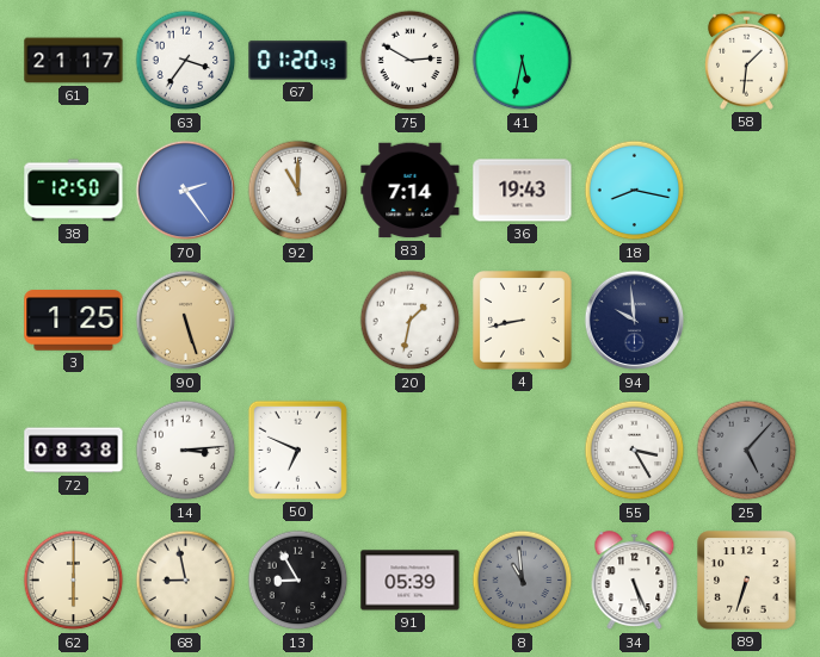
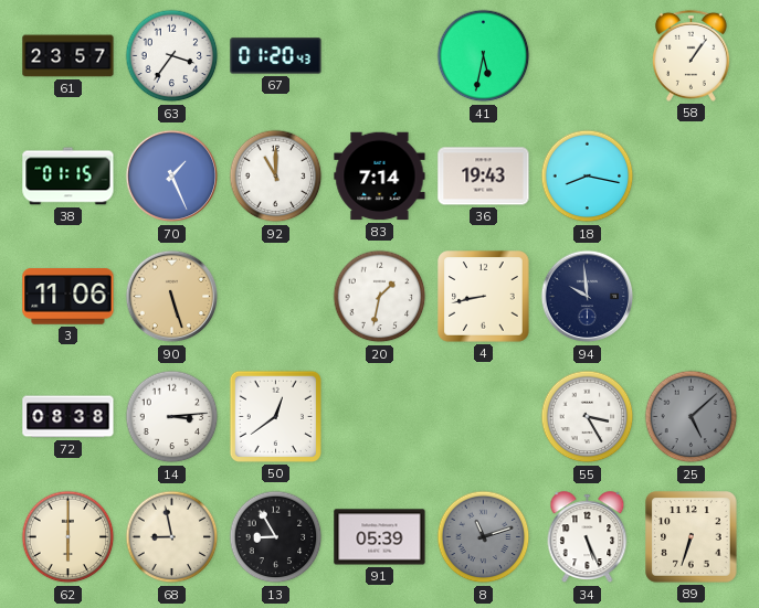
61: 21:17 -> 23:57
75: 2:50 -> none
58: 1:31 -> 1:06
38: 12:50 -> 01:15
70: 2:24 -> 1:26
3: 1:25 -> 11:06
50: 6:49 -> 12:39
25: 5:07 -> 5:08
8: 10:59 -> 11:12
